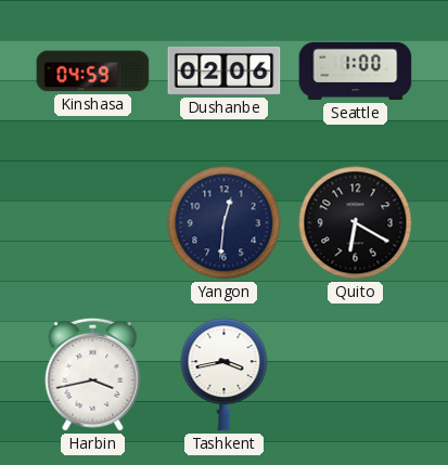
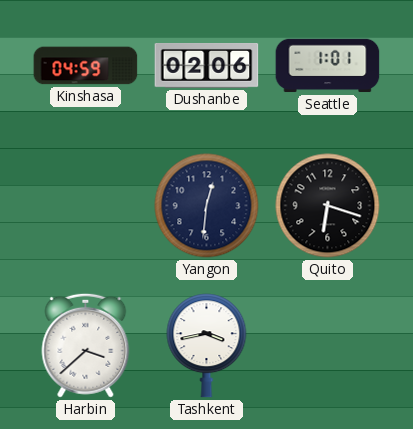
Seattle: 1:00 -> 1:01
Quito: 6:20 -> 6:18
Harbin: 3:43 -> 3:38
